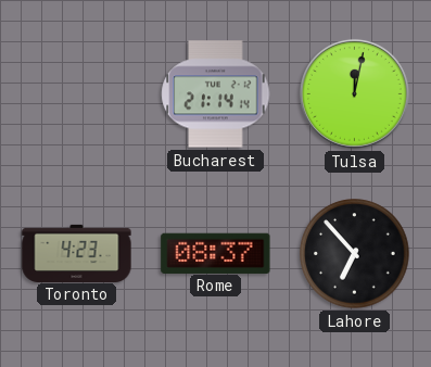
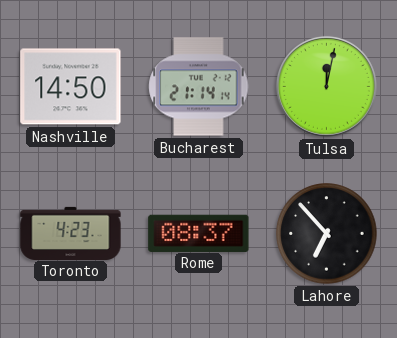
Nashville: none -> 14:50
